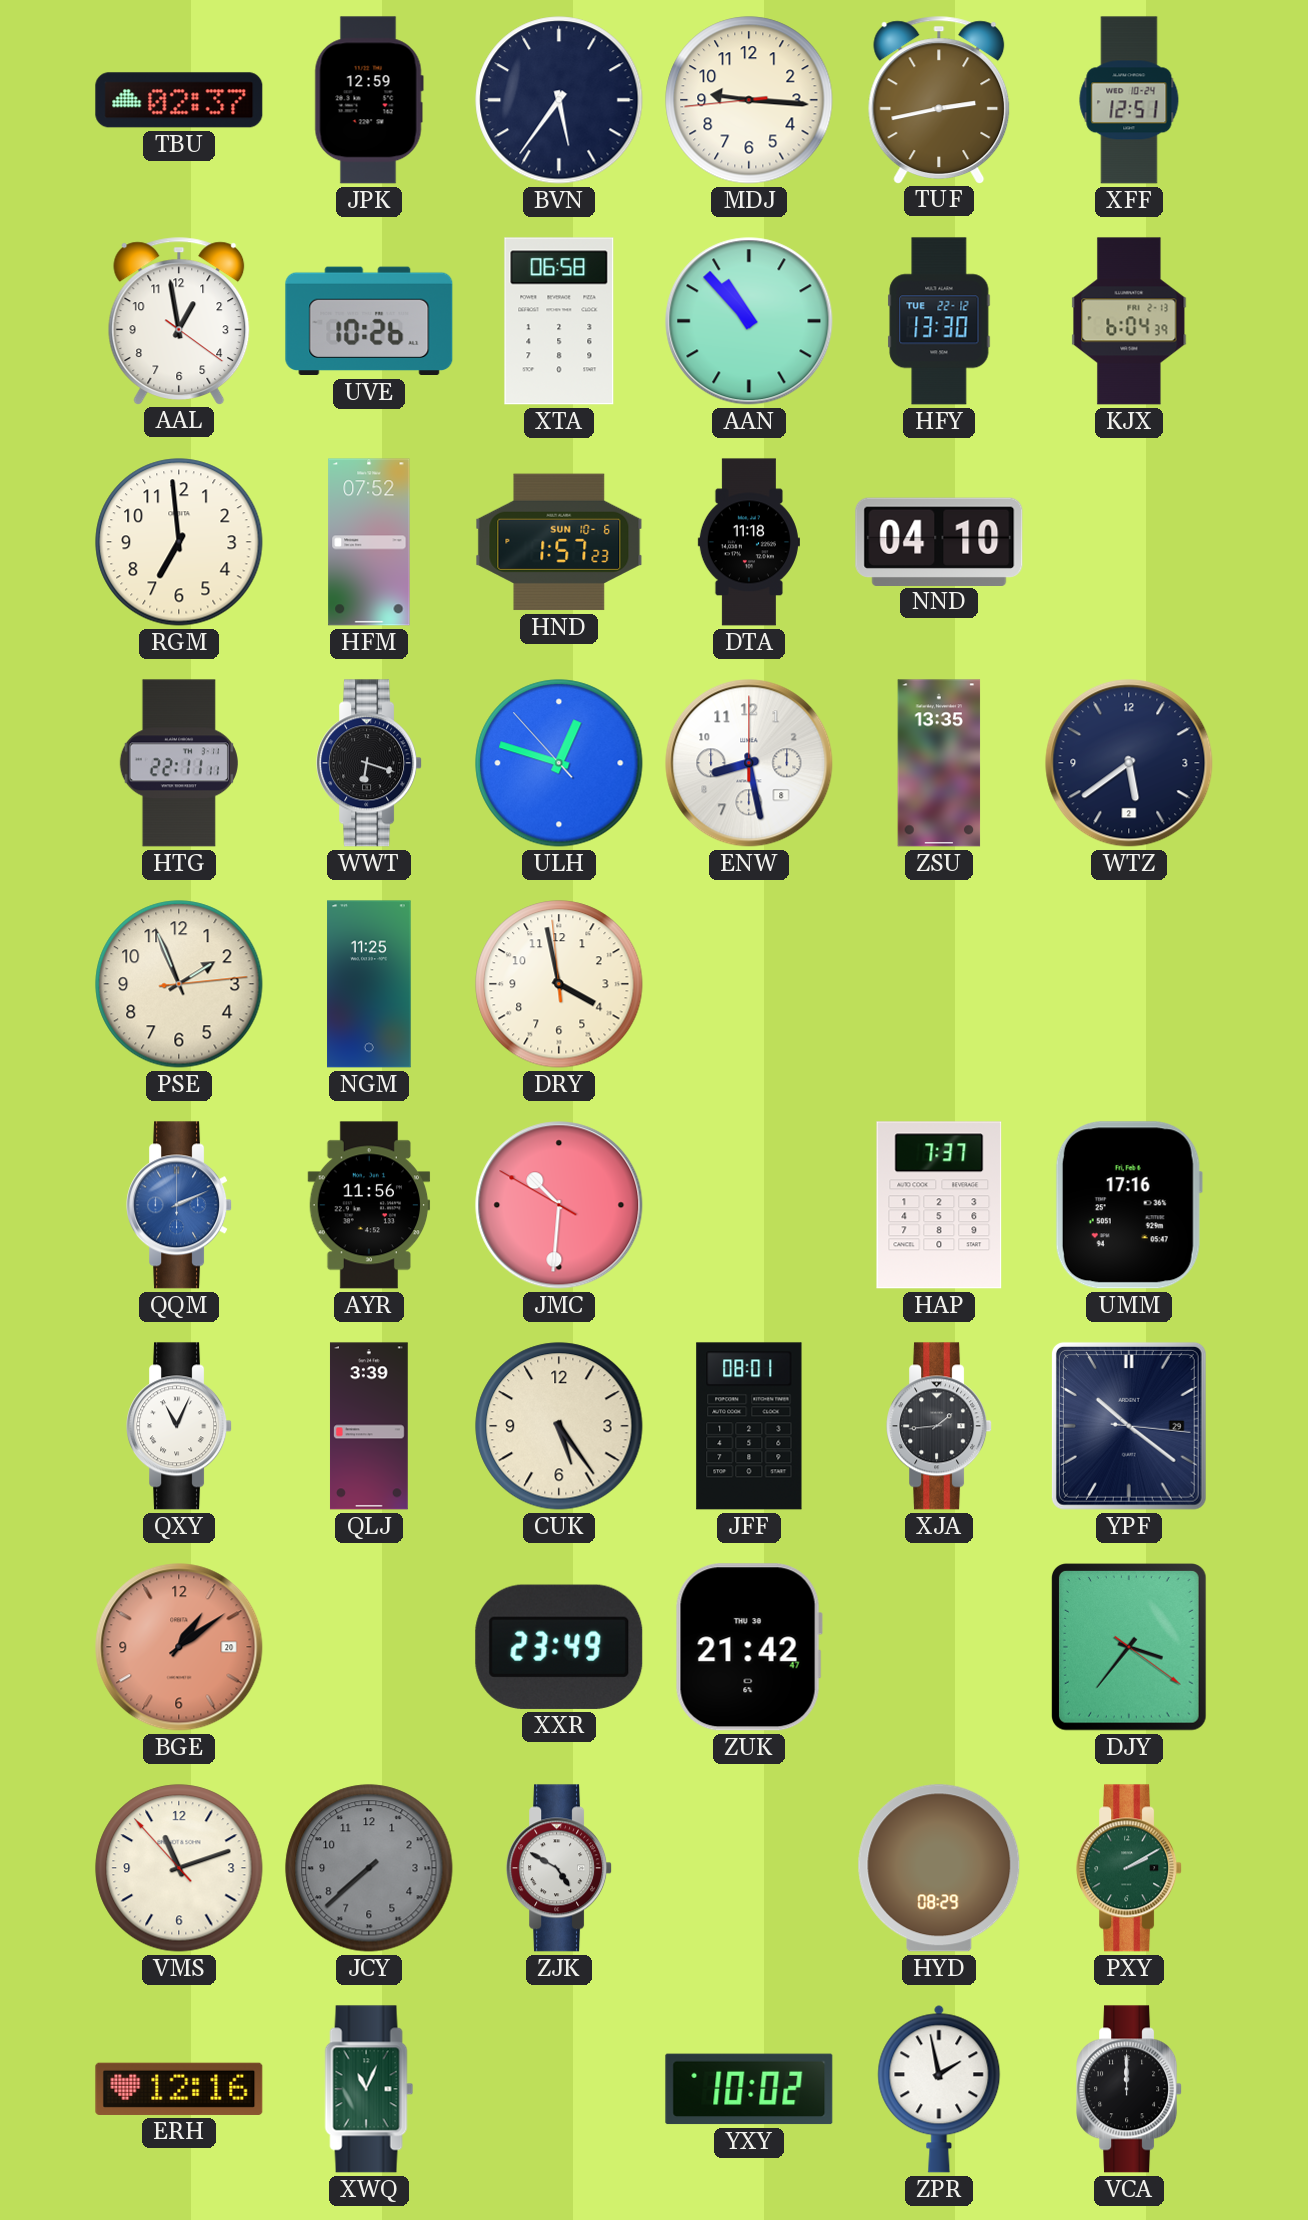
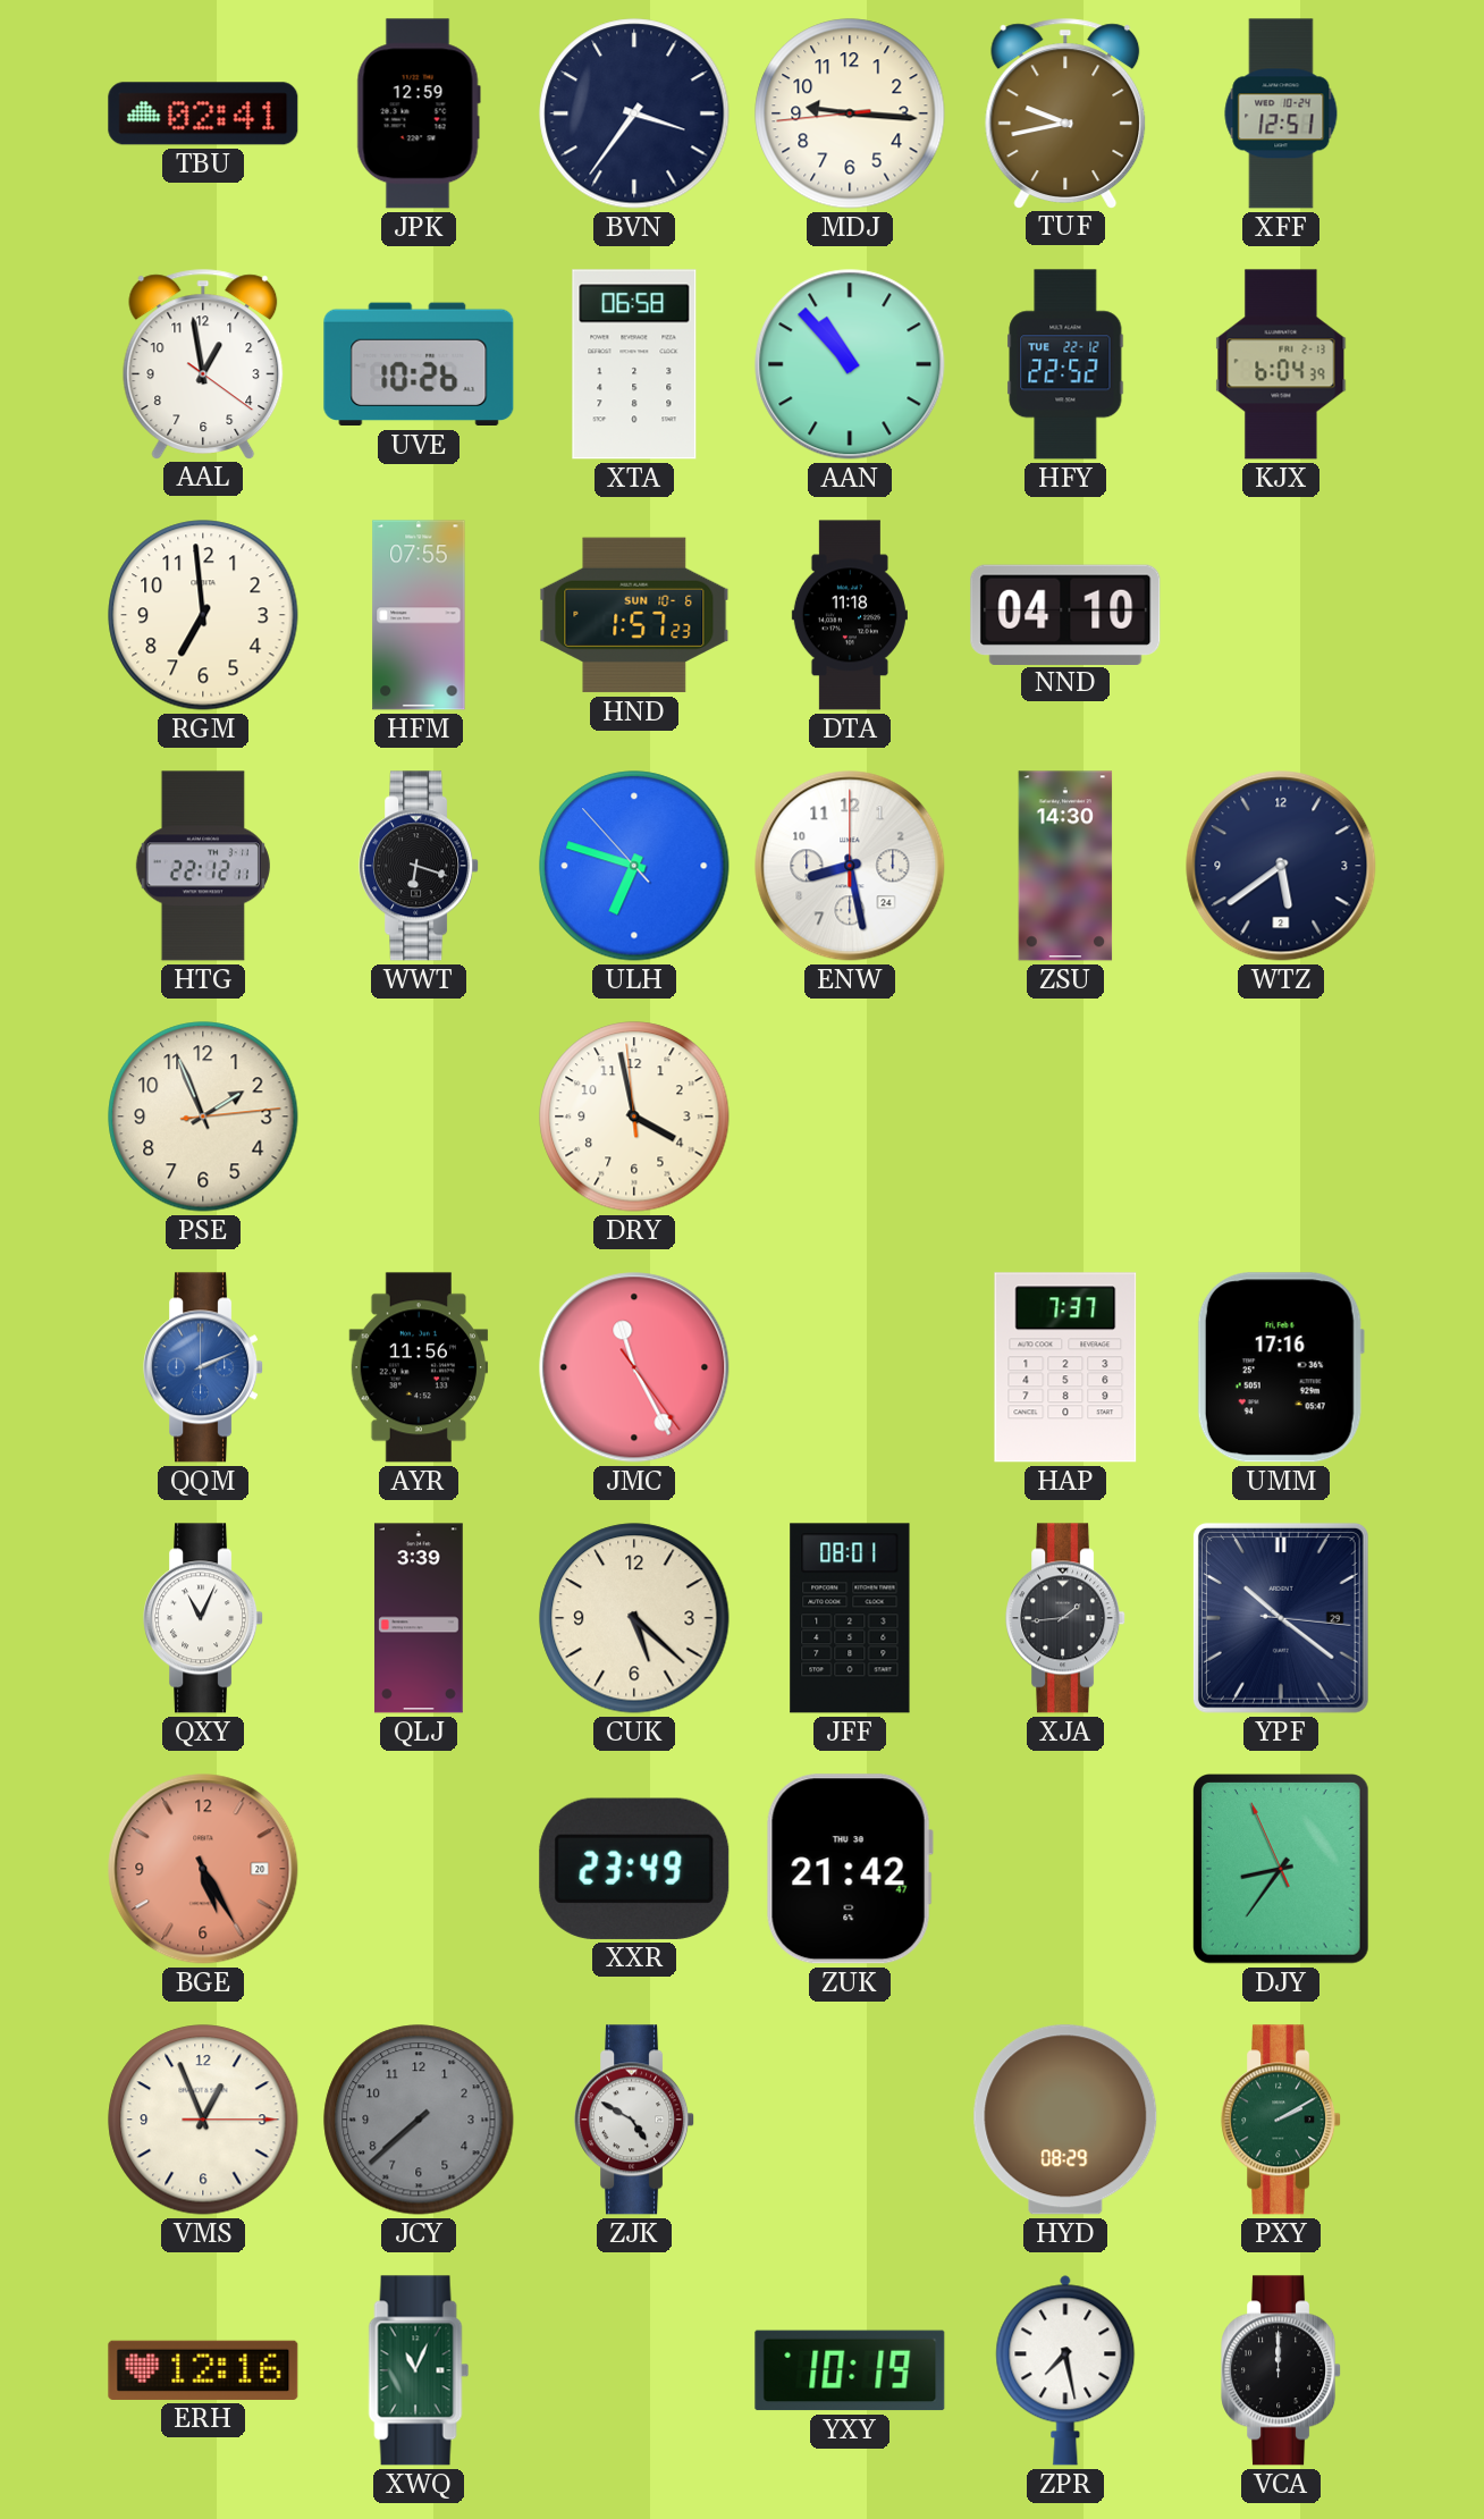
TBU: 02:37 -> 02:41
BVN: 5:36 -> 3:36
TUF: 2:43 -> 9:43
HFY: 13:30 -> 22:52
HFM: 07:52 -> 07:55
HTG: 22:11 -> 22:12
ULH: 12:47 -> 6:47
ENW date: 8 -> 24
ZSU: 13:35 -> 14:30
NGM: 11:25 -> none
JMC: 10:30 -> 11:25
CUK: 5:24 -> 5:22
BGE: 1:09 -> 5:25
DJY: 3:36 -> 8:35
VMS: 11:11 -> 12:56
YXY: 10:02 -> 10:19
ZPR: 1:58 -> 7:28
